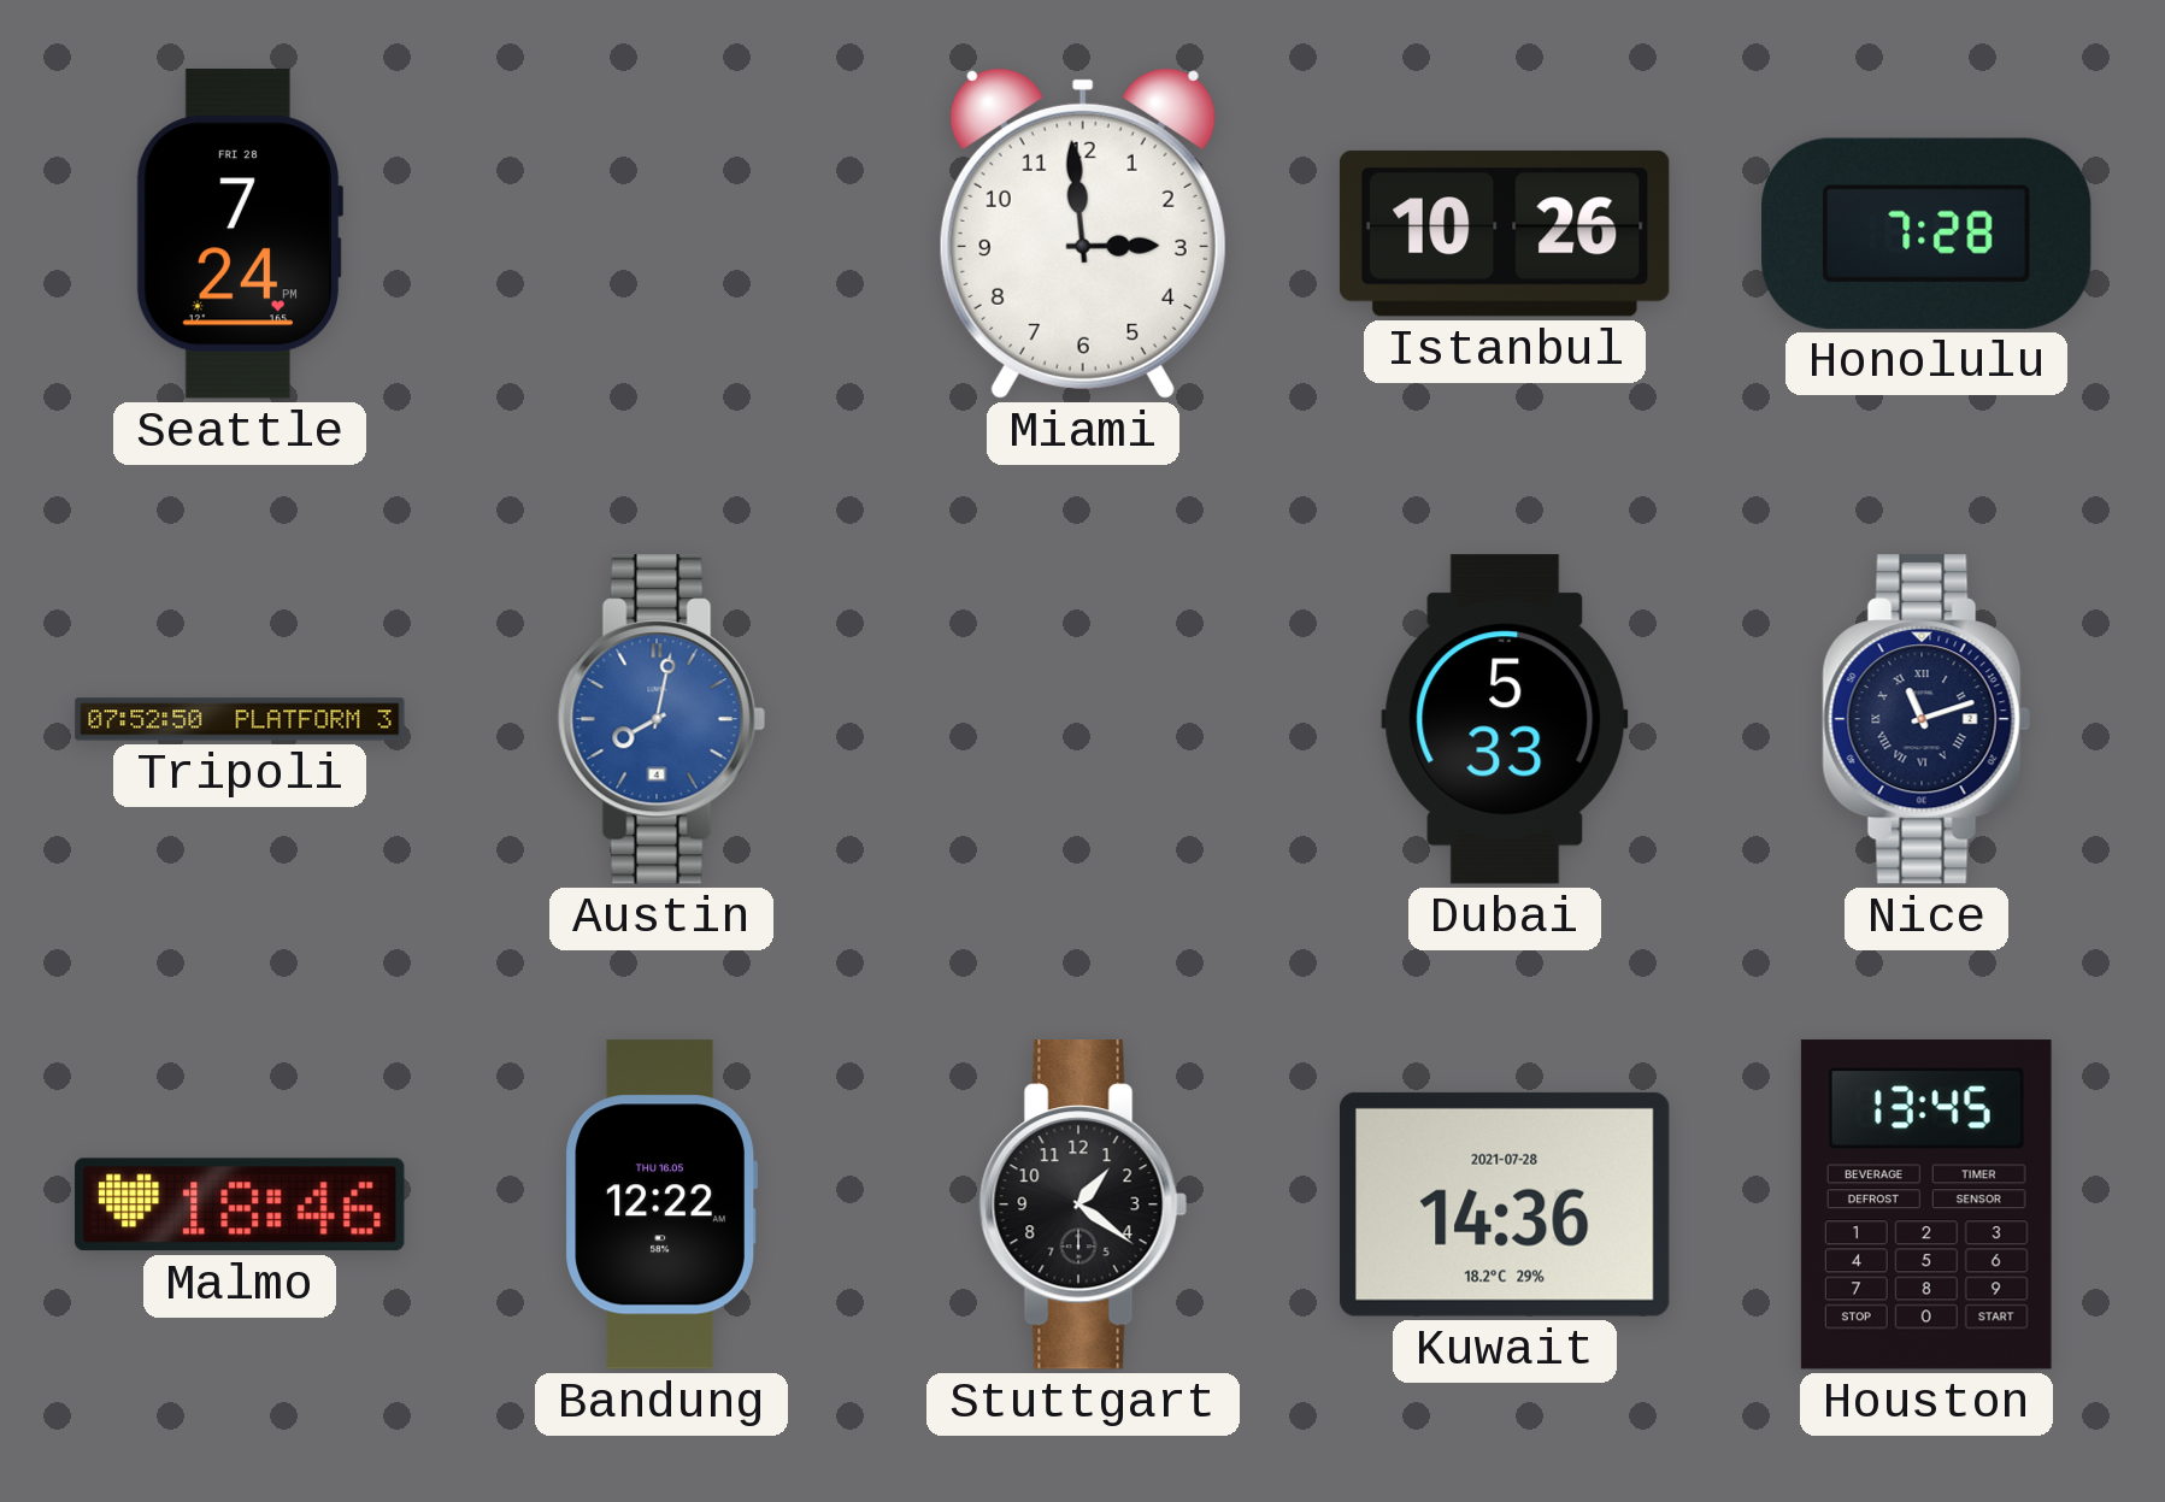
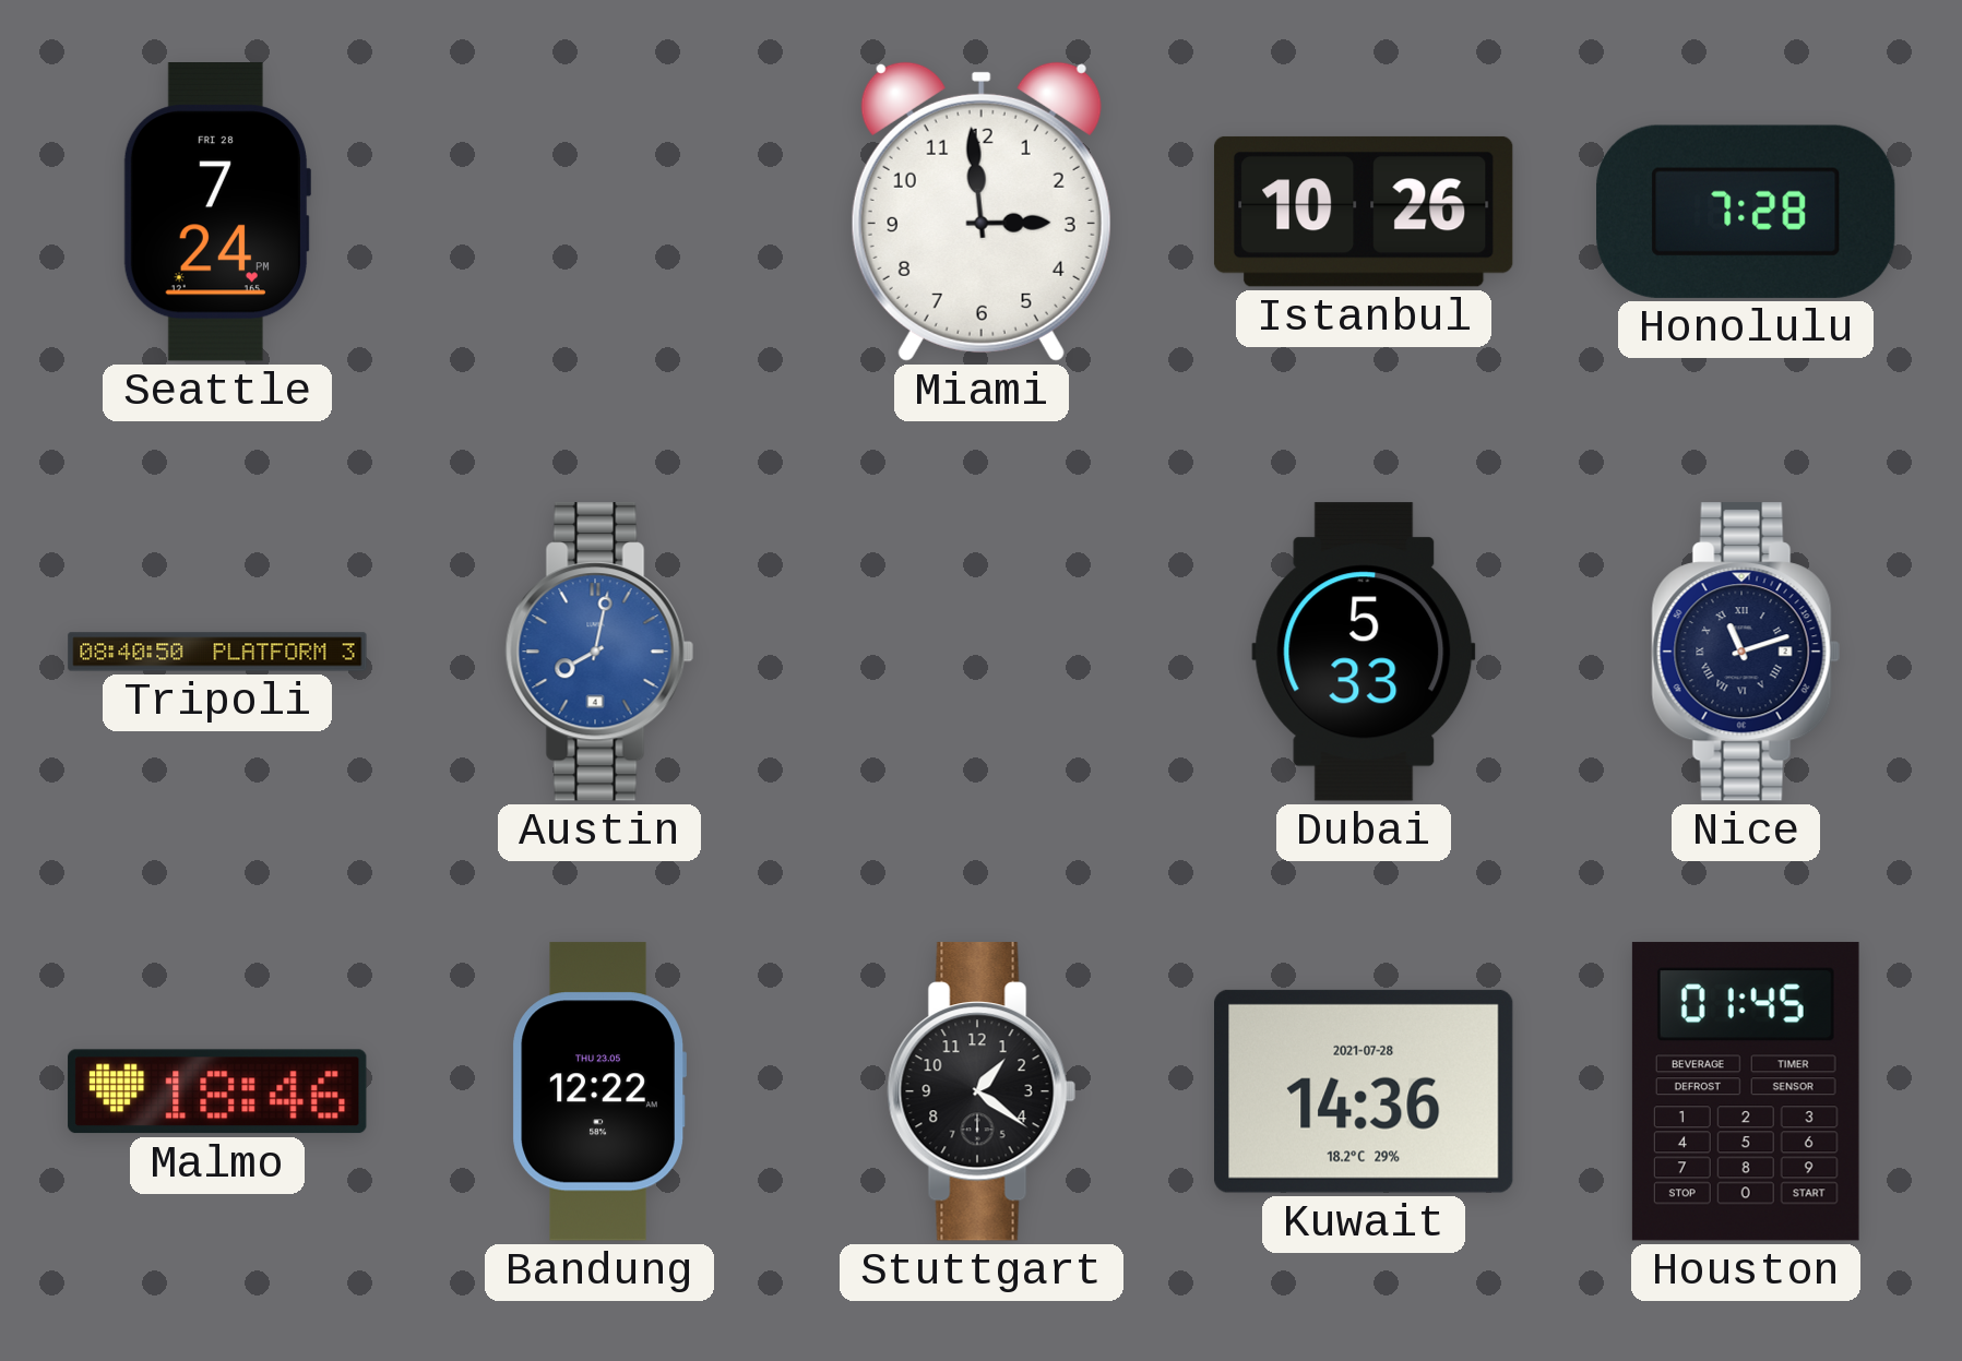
Tripoli: 07:52 -> 08:40
Bandung date: THU 16.05 -> THU 23.05
Houston: 13:45 -> 01:45
